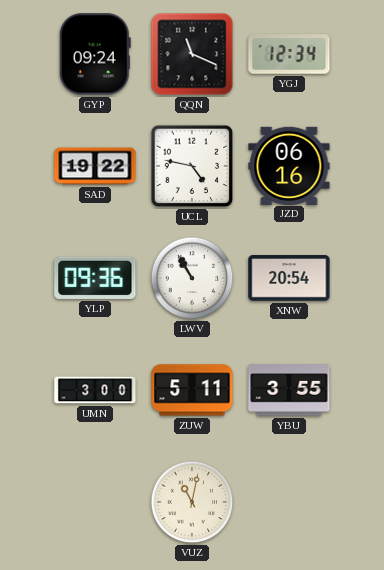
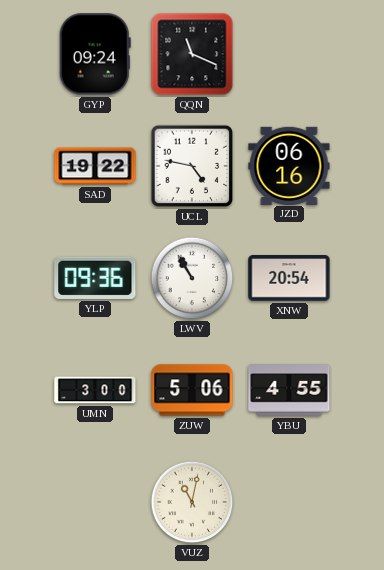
YGJ: 12:34 -> none
ZUW: 5:11 -> 5:06
YBU: 3:55 -> 4:55
